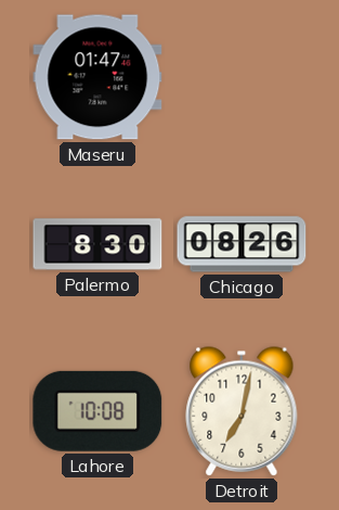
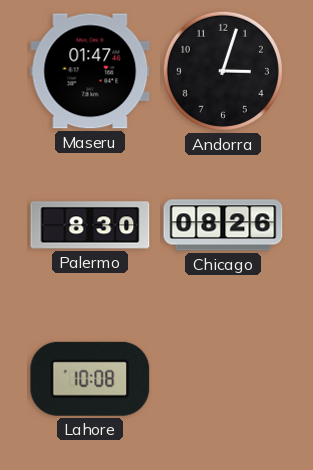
Andorra: none -> 3:03
Detroit: 7:02 -> none
